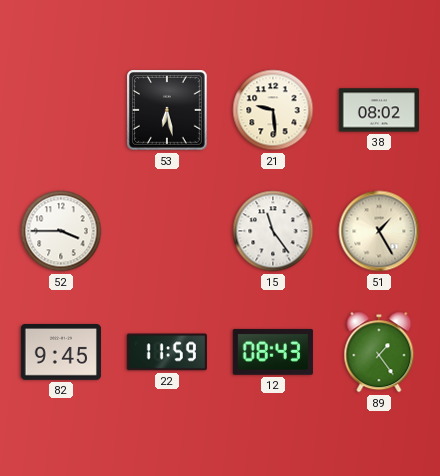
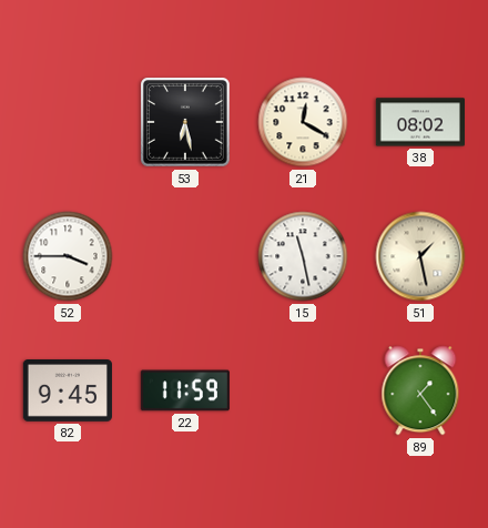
21: 9:29 -> 12:20
15: 11:24 -> 11:28
51: 1:25 -> 1:28
12: 08:43 -> none
